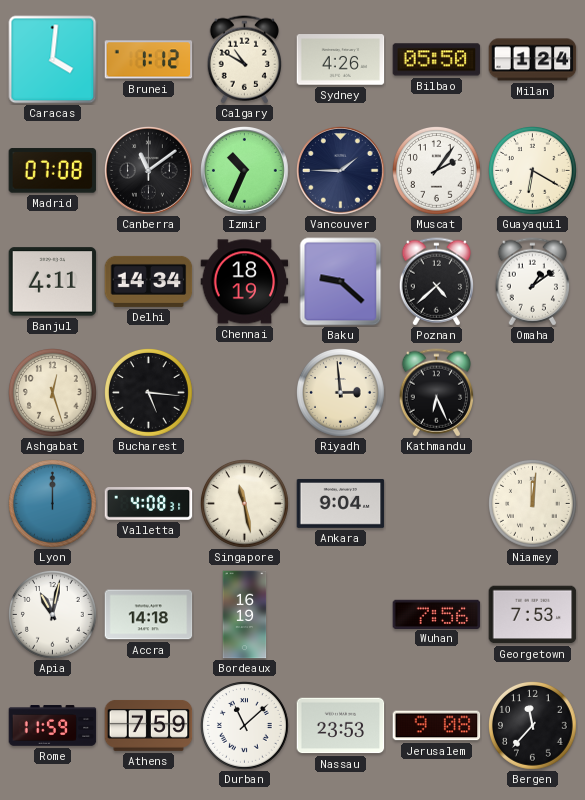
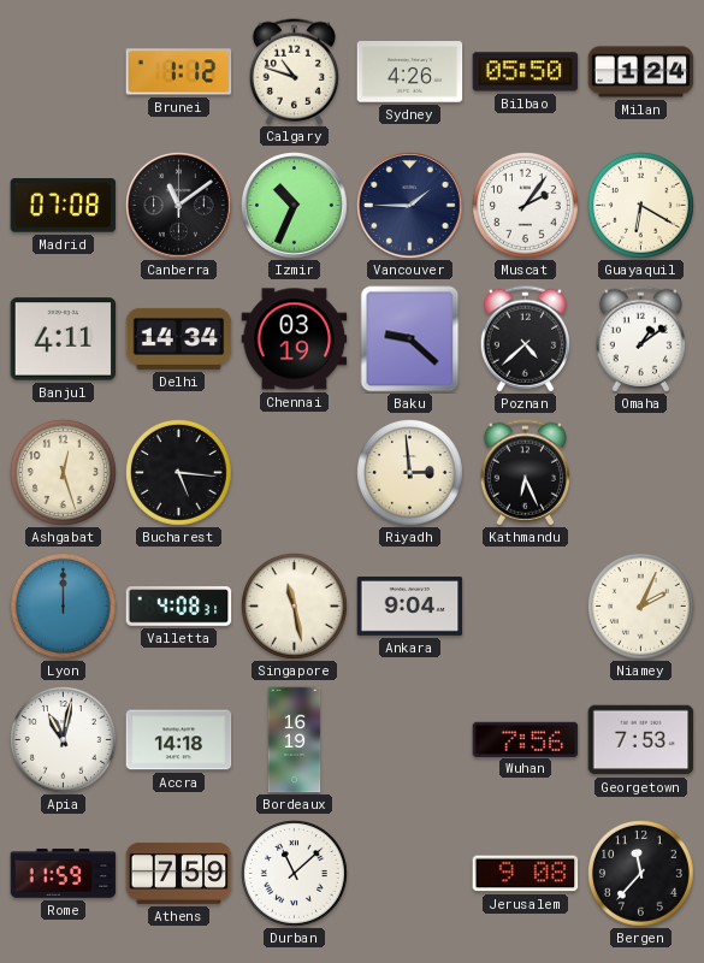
Caracas: 4:01 -> none
Calgary: 10:50 -> 10:48
Chennai: 18:19 -> 03:19
Niamey: 12:01 -> 2:04
Nassau: 23:53 -> none
